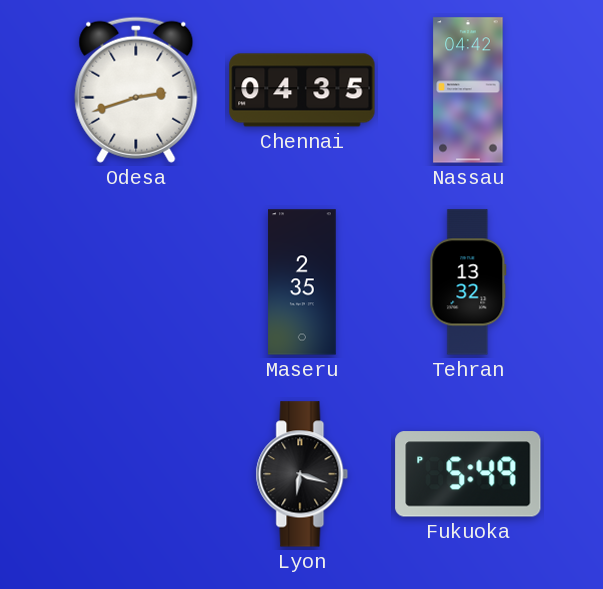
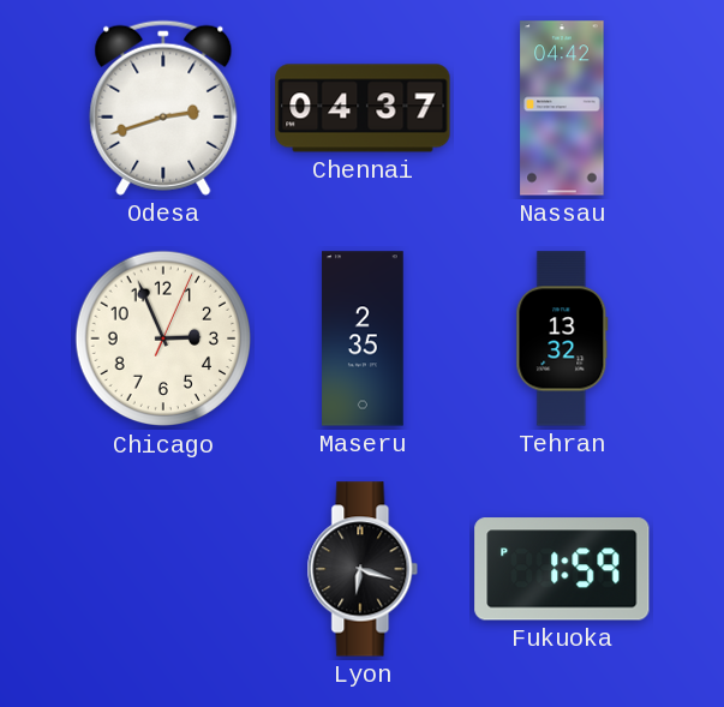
Chennai: 04:35 -> 04:37
Chicago: none -> 2:56
Fukuoka: 5:49 -> 1:59
